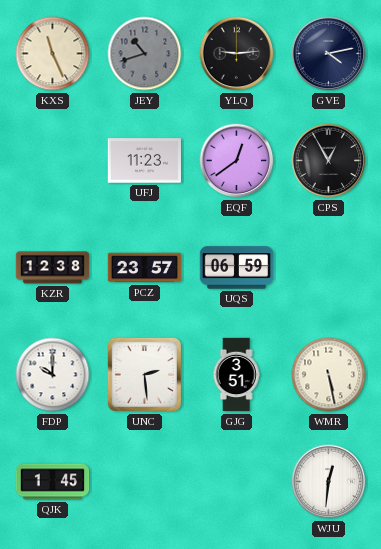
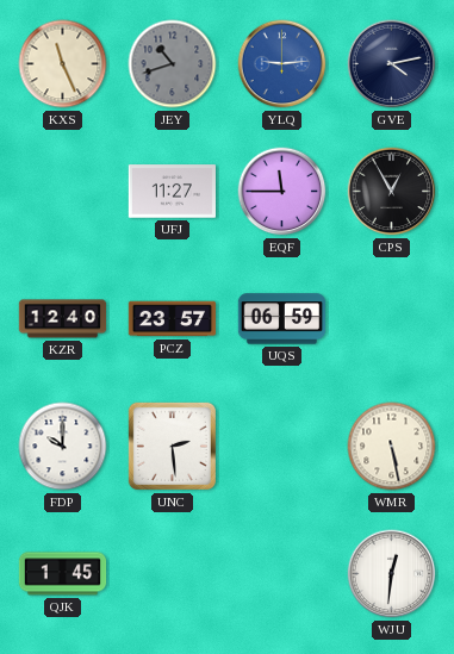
YLQ dial: black -> blue
UFJ: 11:23 -> 11:27
EQF: 12:39 -> 11:45
KZR: 12:38 -> 12:40
GJG: 3:51 -> none
